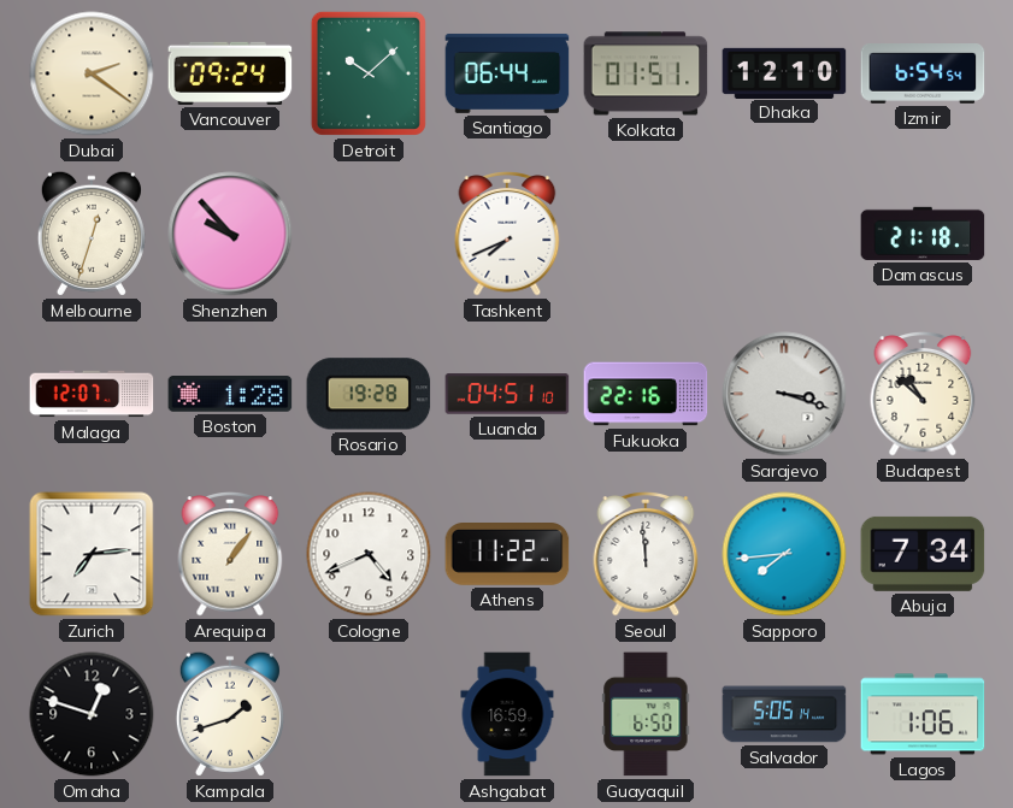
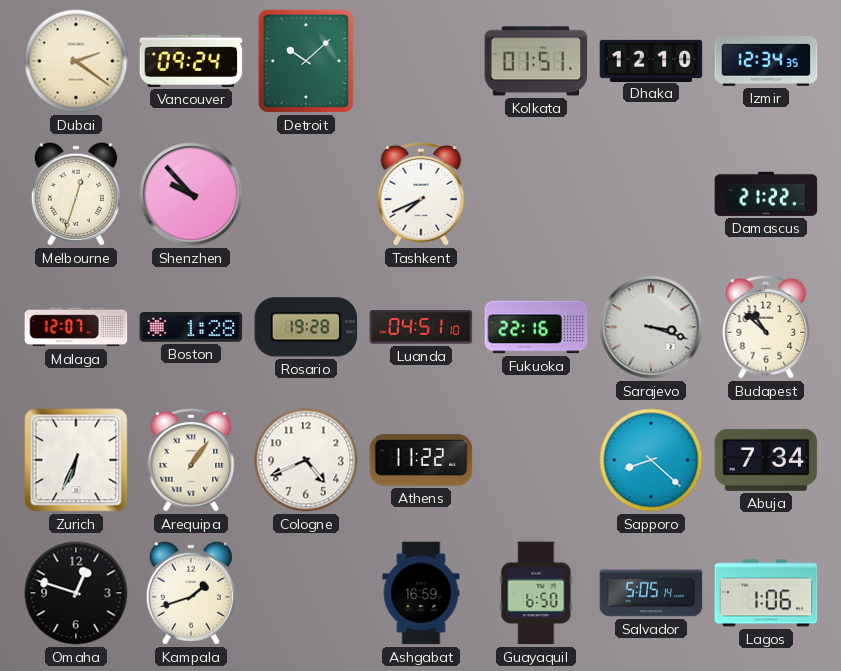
Santiago: 06:44 -> none
Izmir: 6:54 -> 12:34
Damascus: 21:18 -> 21:22
Zurich: 7:14 -> 6:34
Seoul: 11:59 -> none
Sapporo: 7:44 -> 8:22
